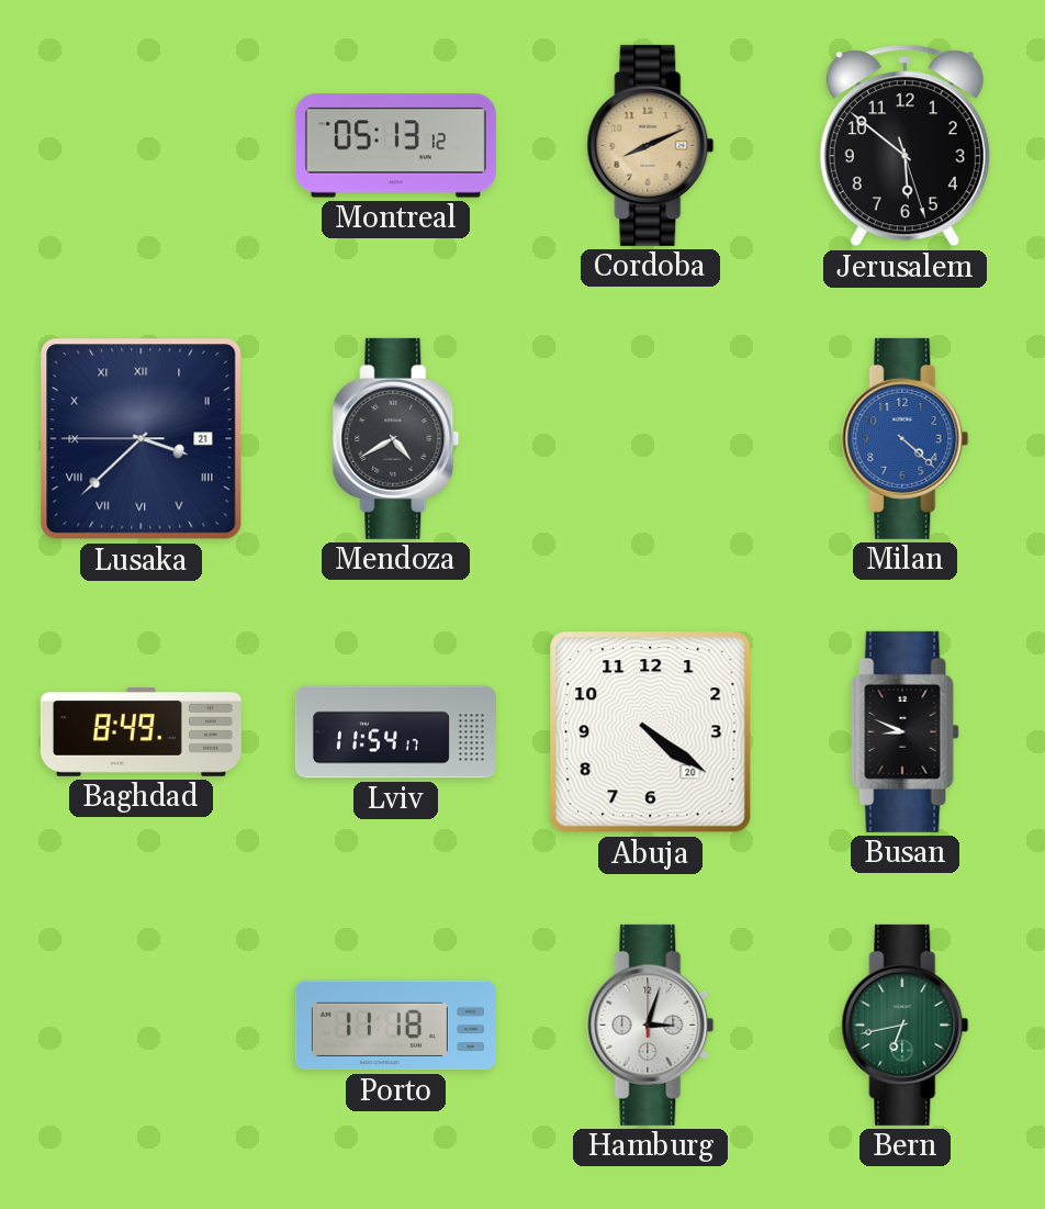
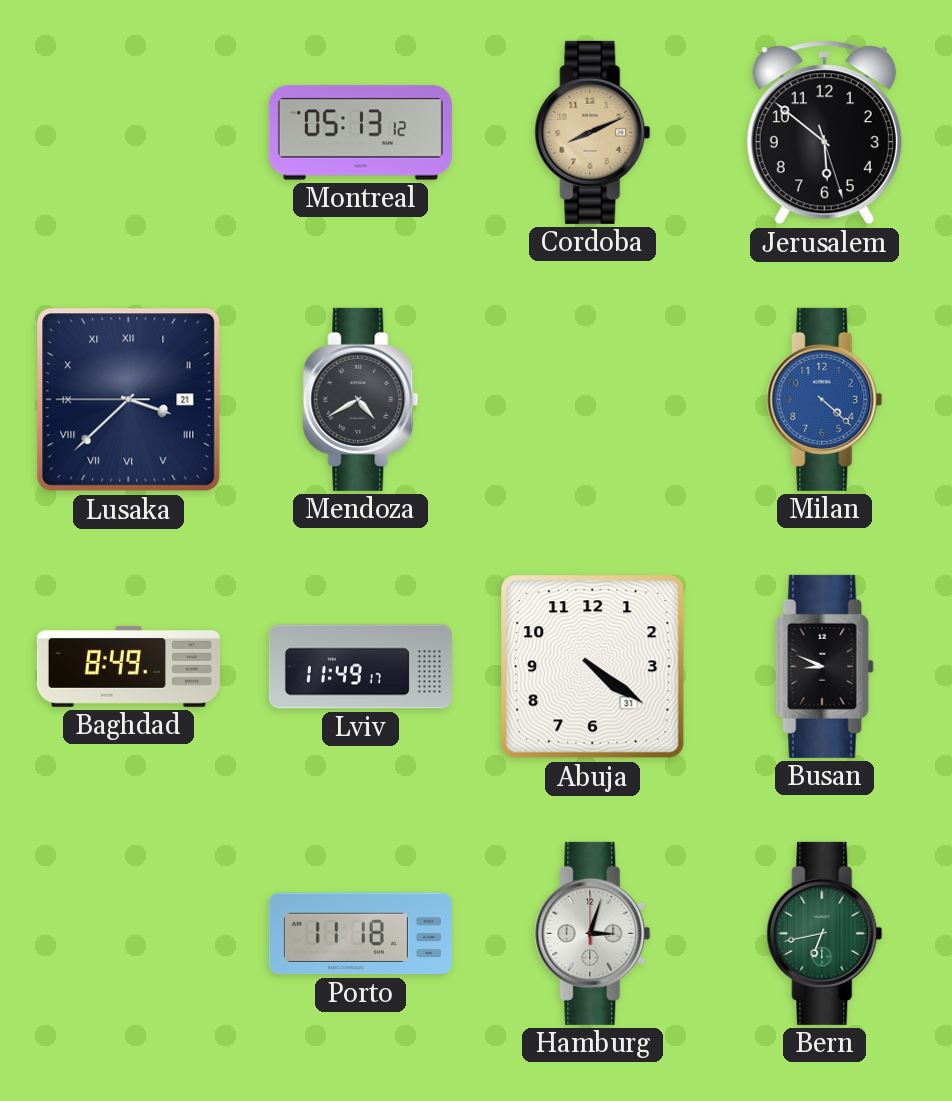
Lviv: 11:54 -> 11:49
Abuja date: 20 -> 31
